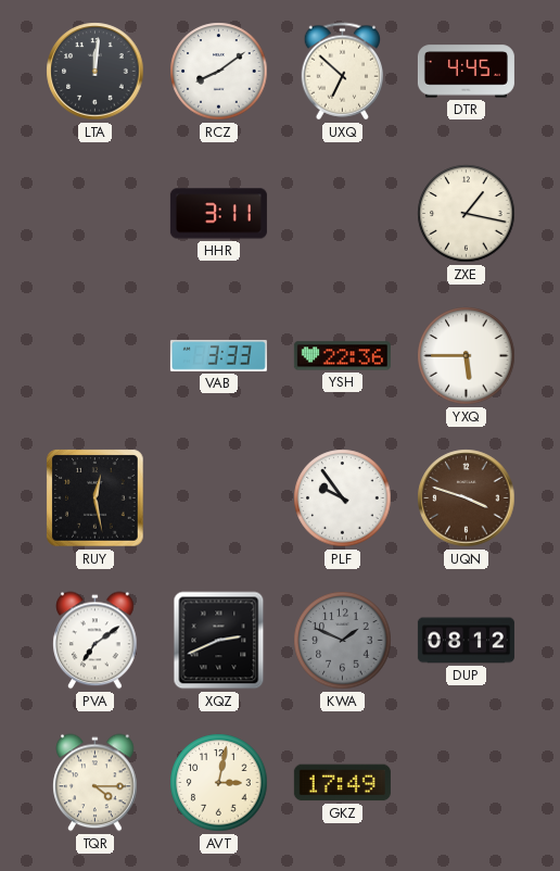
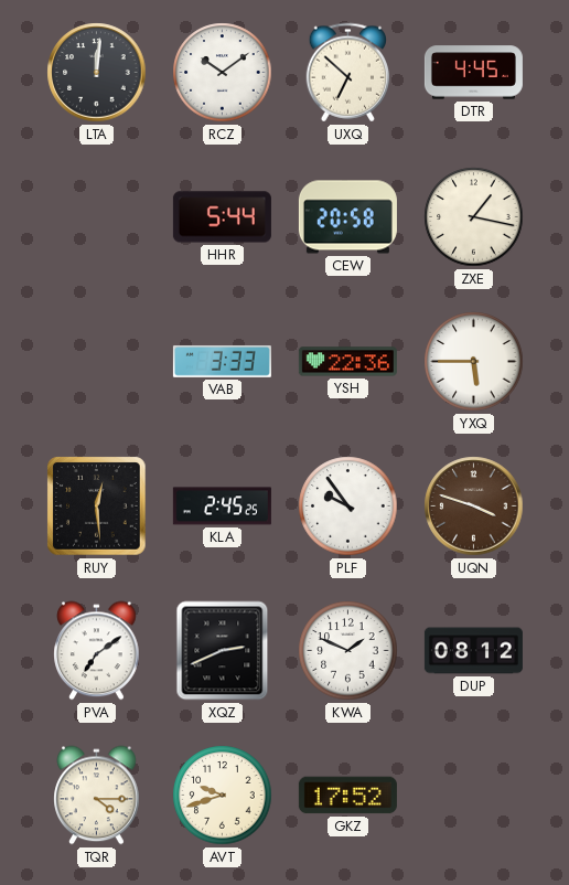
RCZ: 8:09 -> 10:09
HHR: 3:11 -> 5:44
CEW: none -> 20:58
RUY: 12:28 -> 12:29
KLA: none -> 2:45
KWA dial: grey -> white
AVT: 3:02 -> 9:42
GKZ: 17:49 -> 17:52
